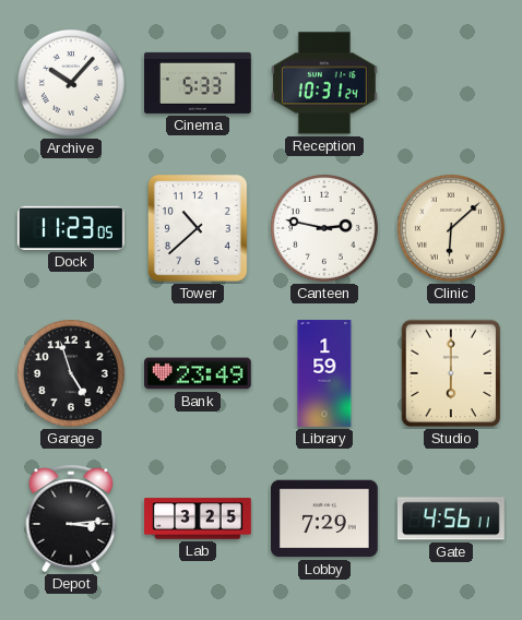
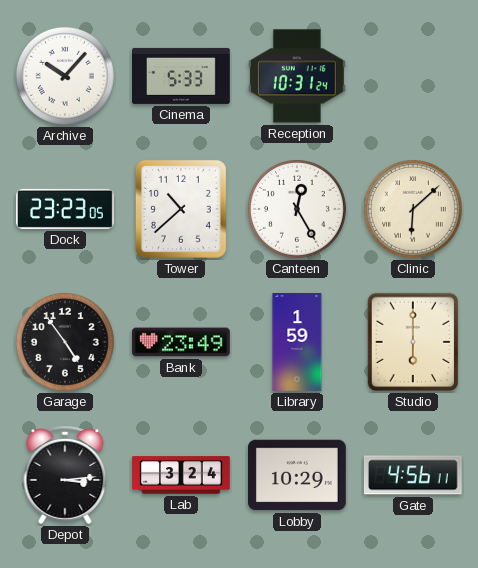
Dock: 11:23 -> 23:23
Canteen: 2:47 -> 12:25
Garage: 4:57 -> 4:54
Lab: 3:25 -> 3:24
Lobby: 7:29 -> 10:29
